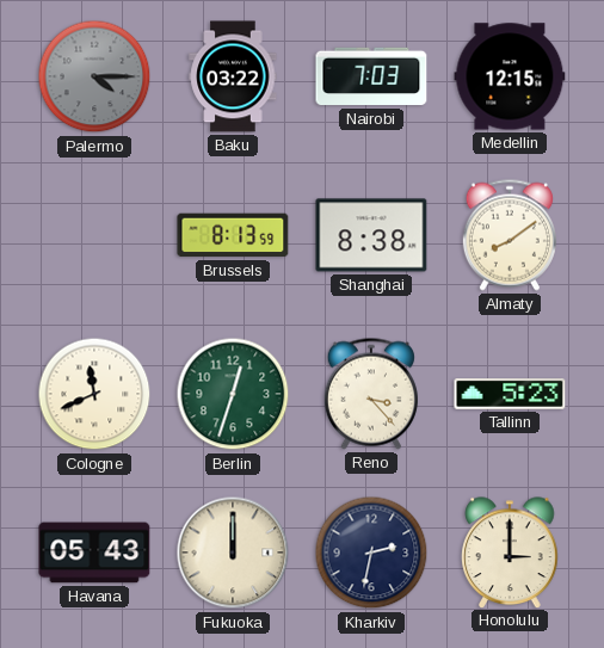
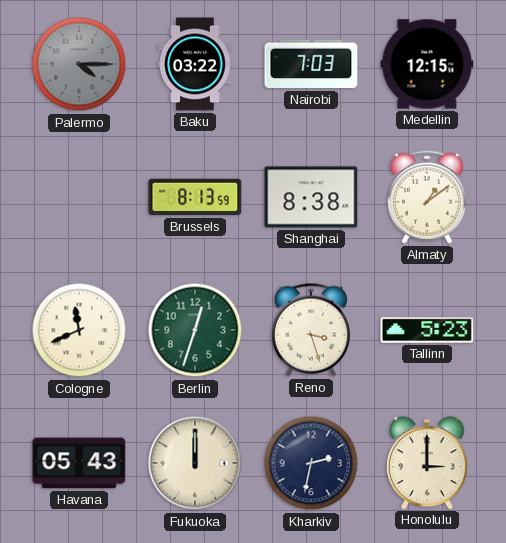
Almaty: 8:09 -> 1:09
Reno: 3:23 -> 3:27
